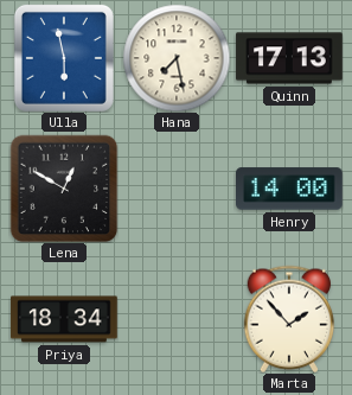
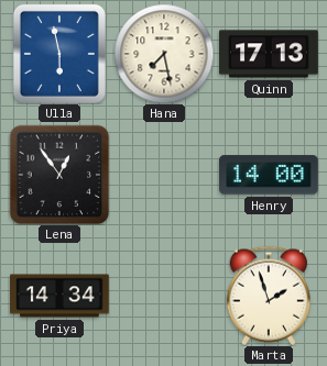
Lena: 12:50 -> 12:54
Priya: 18:34 -> 14:34
Marta: 1:53 -> 1:57
